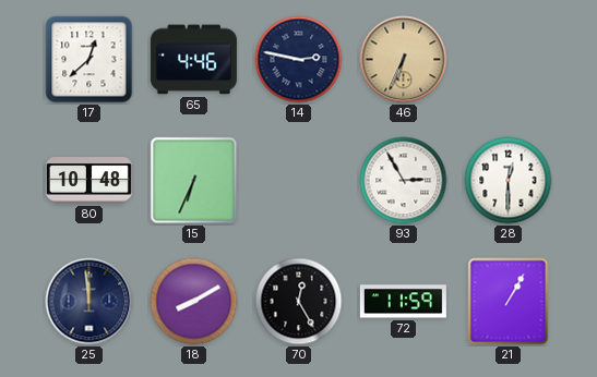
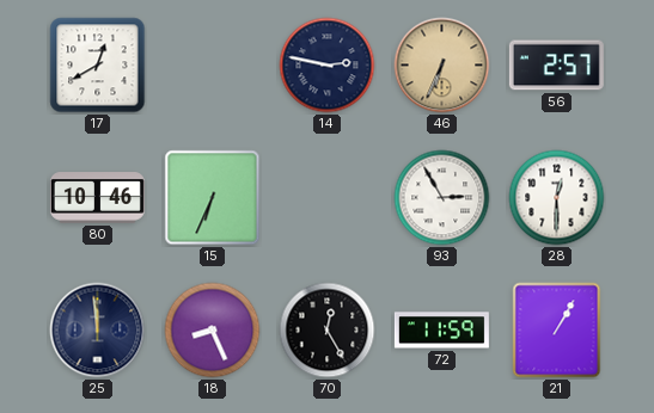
17: 12:38 -> 12:40
65: 4:46 -> none
56: none -> 2:57
80: 10:48 -> 10:46
18: 8:10 -> 8:26
